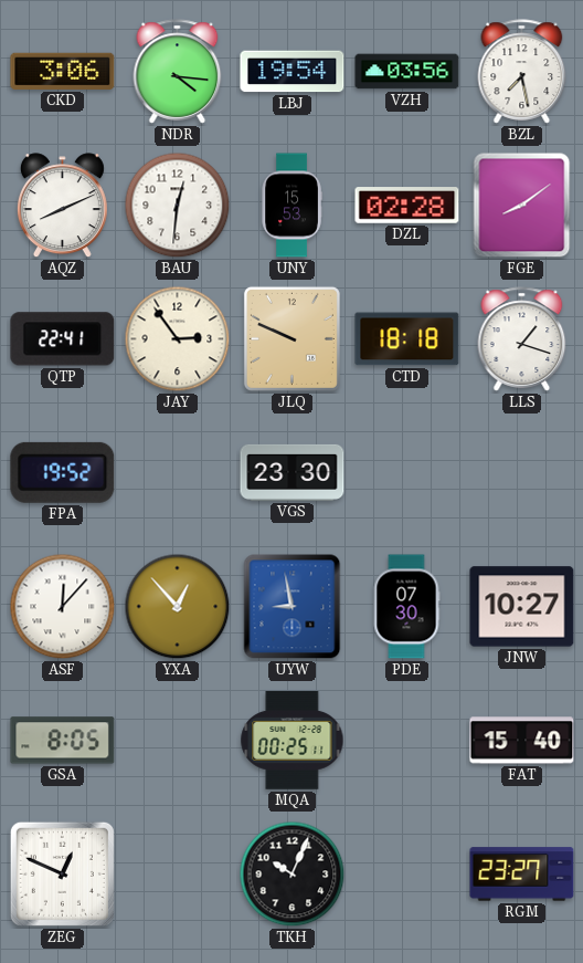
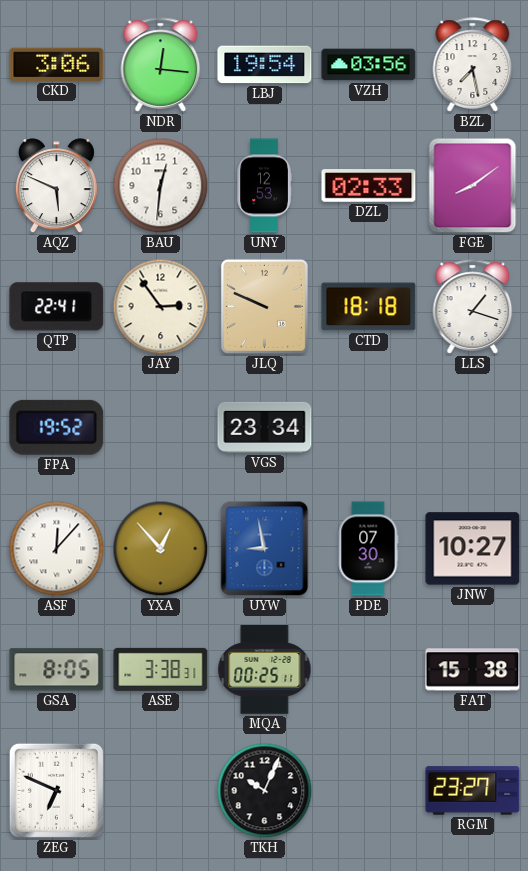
NDR: 4:16 -> 12:16
AQZ: 8:11 -> 5:49
UNY: 15:53 -> 12:53
DZL: 02:28 -> 02:33
VGS: 23:30 -> 23:34
ASE: none -> 3:38
FAT: 15:40 -> 15:38
ZEG: 12:49 -> 6:49
